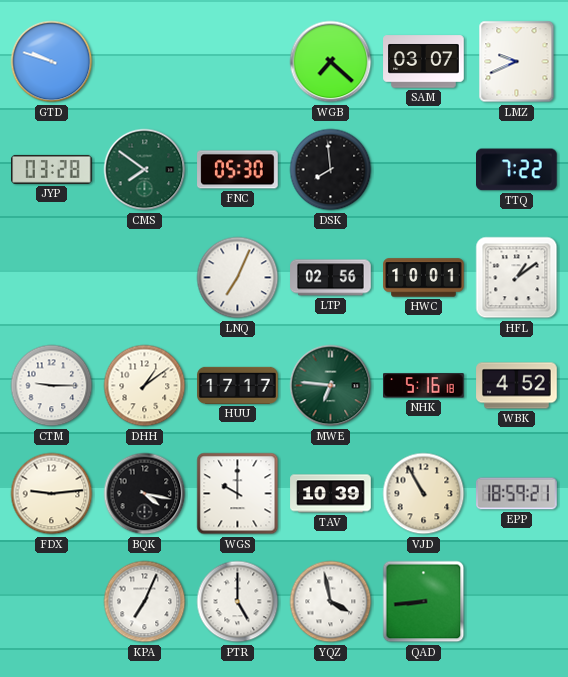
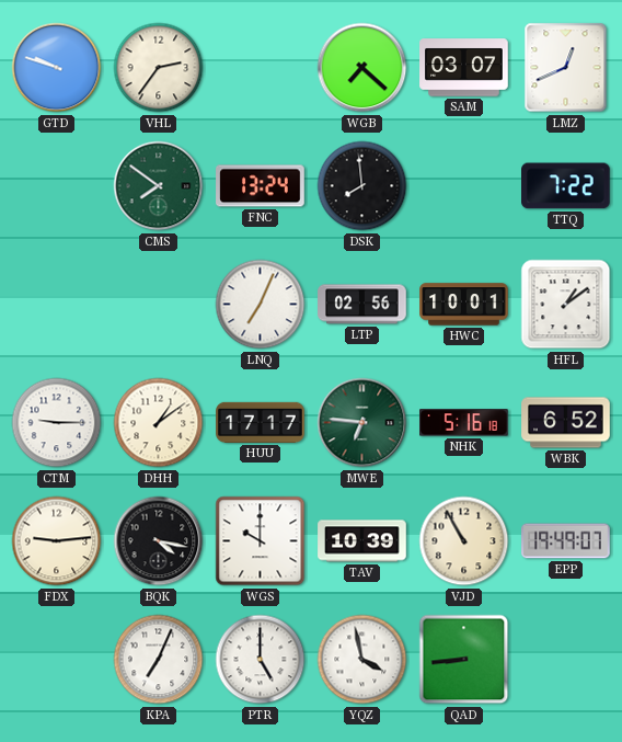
VHL: none -> 2:36
LMZ: 9:41 -> 12:41
JYP: 03:28 -> none
FNC: 05:30 -> 13:24
WBK: 4:52 -> 6:52
EPP: 18:59 -> 19:49
